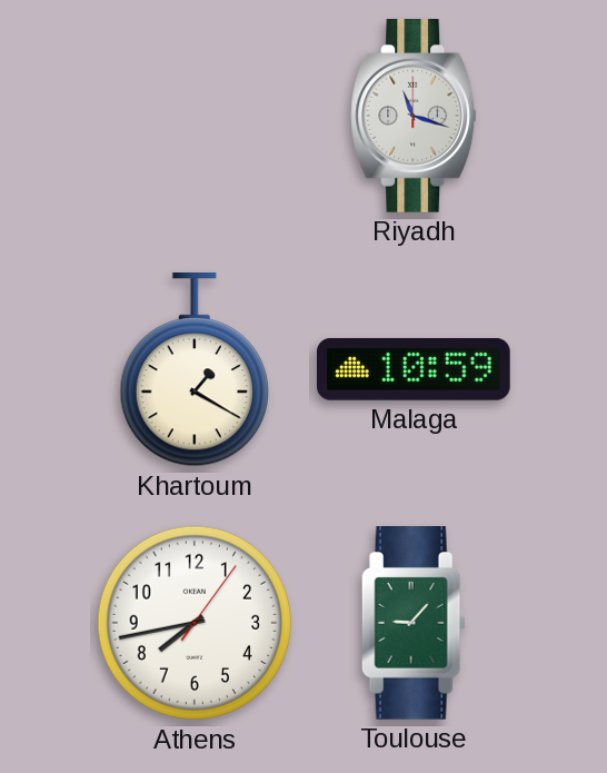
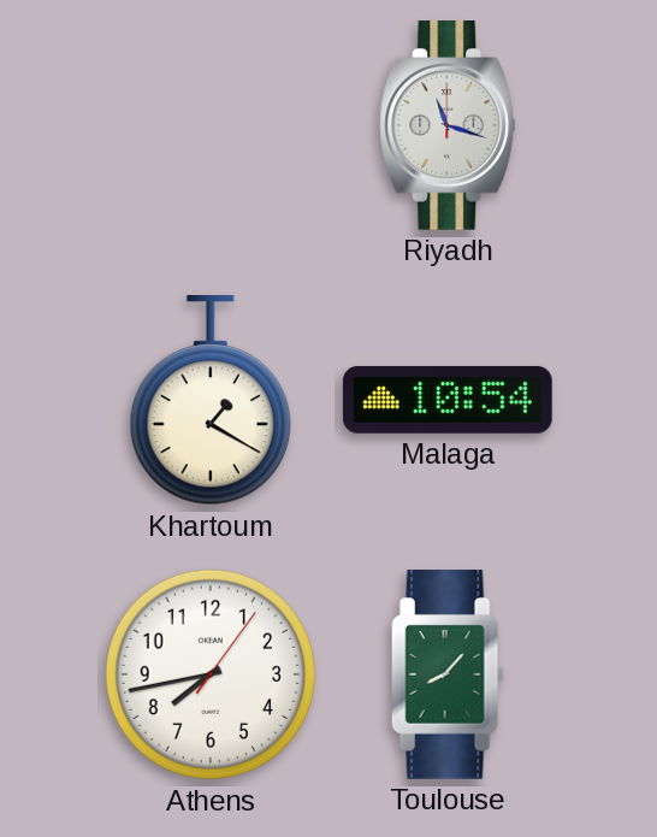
Malaga: 10:59 -> 10:54
Toulouse: 9:07 -> 8:07
